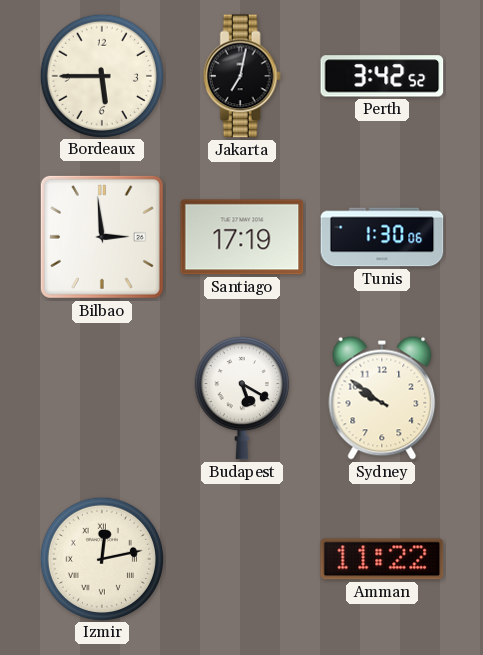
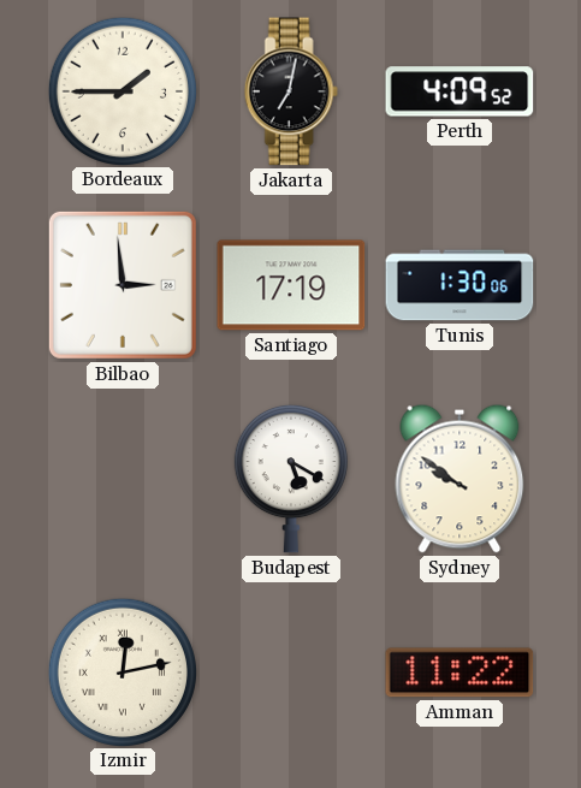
Bordeaux: 5:45 -> 1:45
Perth: 3:42 -> 4:09
